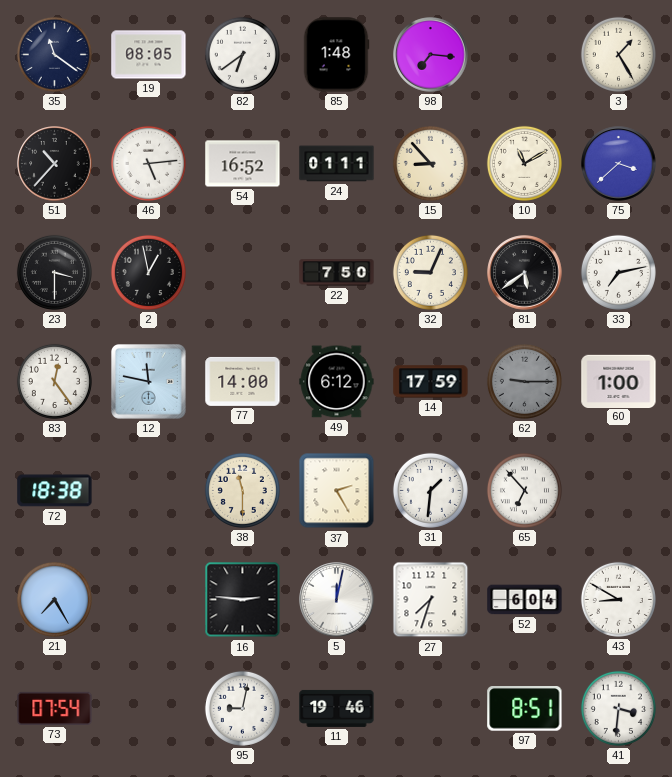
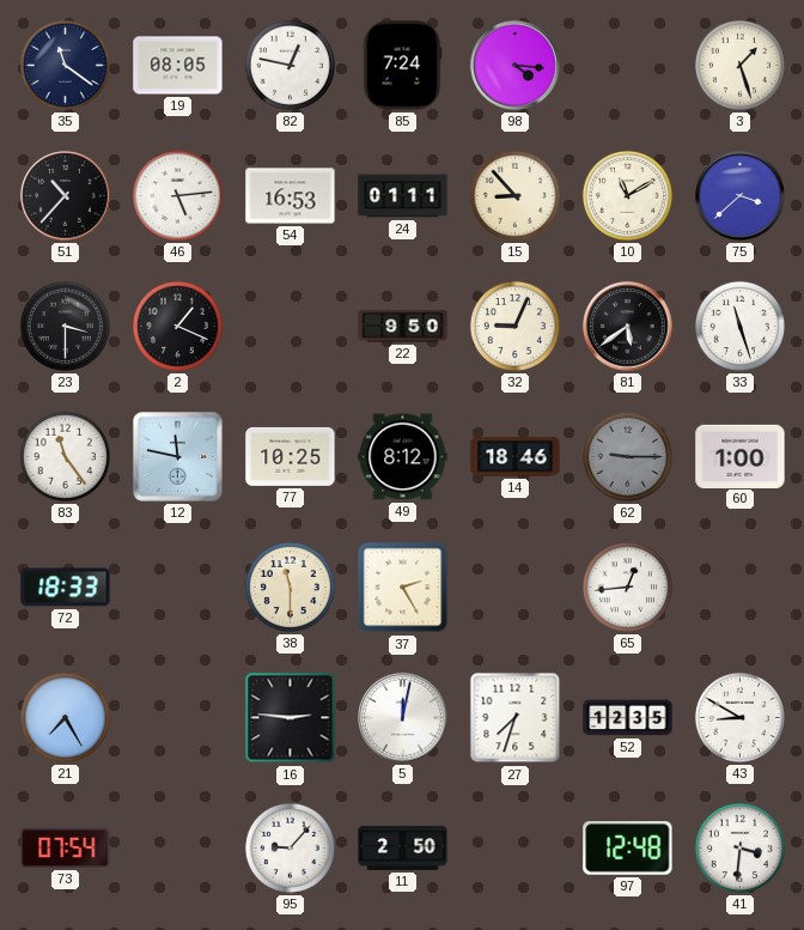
82: 6:39 -> 12:47
85: 1:48 -> 7:24
98: 7:16 -> 4:16
3: 1:25 -> 1:27
54: 16:52 -> 16:53
2: 12:58 -> 1:19
22: 7:50 -> 9:50
33: 7:13 -> 11:27
83: 12:24 -> 11:24
77: 14:00 -> 10:25
49: 6:12 -> 8:12
14: 17:59 -> 18:46
72: 18:38 -> 18:33
31: 1:31 -> none
65: 6:53 -> 12:44
52: 6:04 -> 12:35
95: 9:02 -> 9:07
11: 19:46 -> 2:50
97: 8:51 -> 12:48
